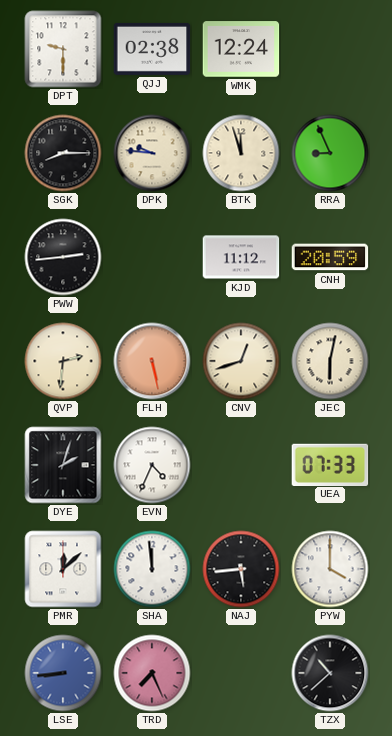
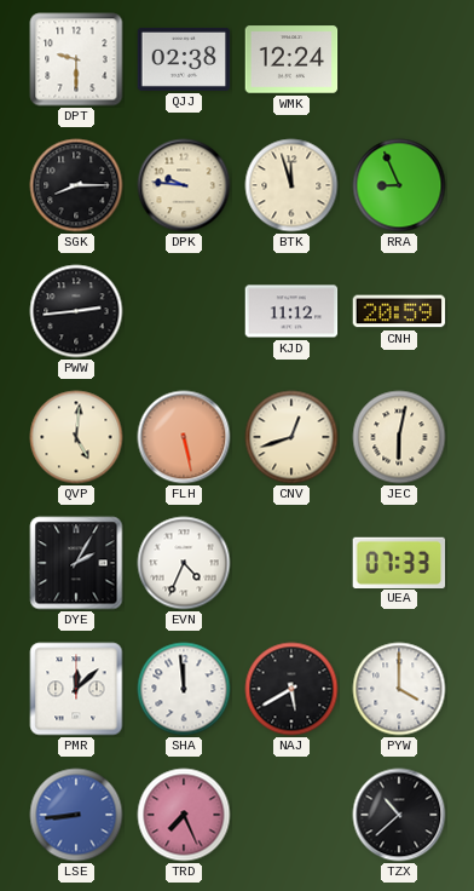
QVP: 2:31 -> 5:01
DYE: 2:03 -> 2:05
NAJ: 5:44 -> 5:40
